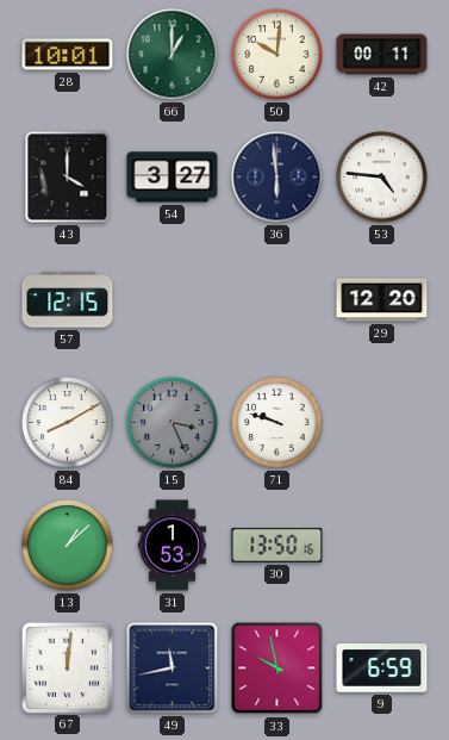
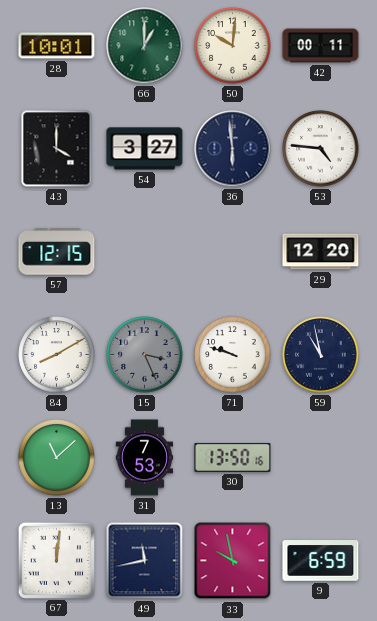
59: none -> 10:58
13: 1:08 -> 11:08
31: 1:53 -> 7:53
